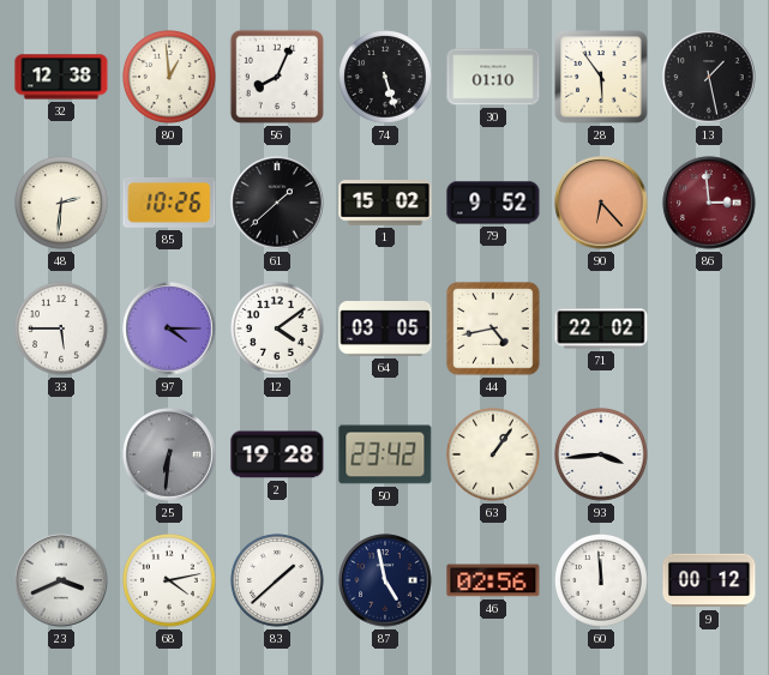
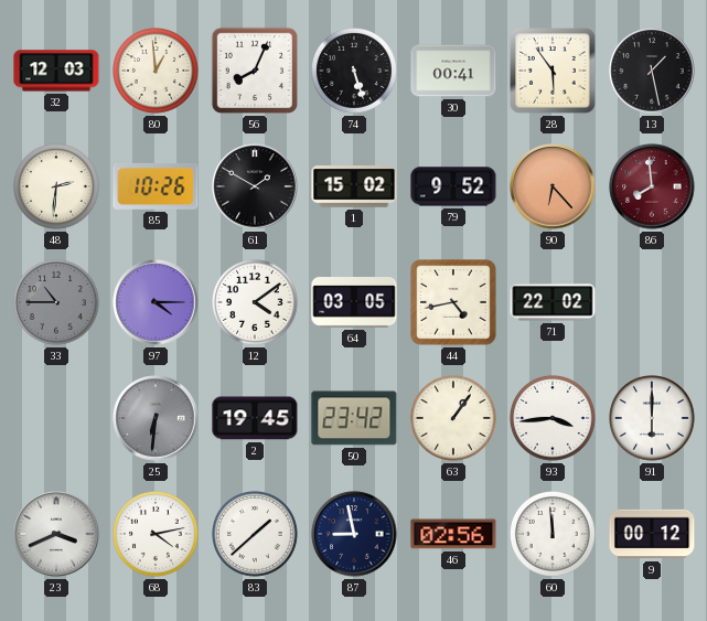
32: 12:38 -> 12:03
30: 01:10 -> 00:41
61: 1:38 -> 1:50
86: 2:59 -> 7:59
33: 5:45 -> 10:45
33 dial: white -> grey
2: 19:28 -> 19:45
91: none -> 6:00
87: 4:58 -> 8:58
